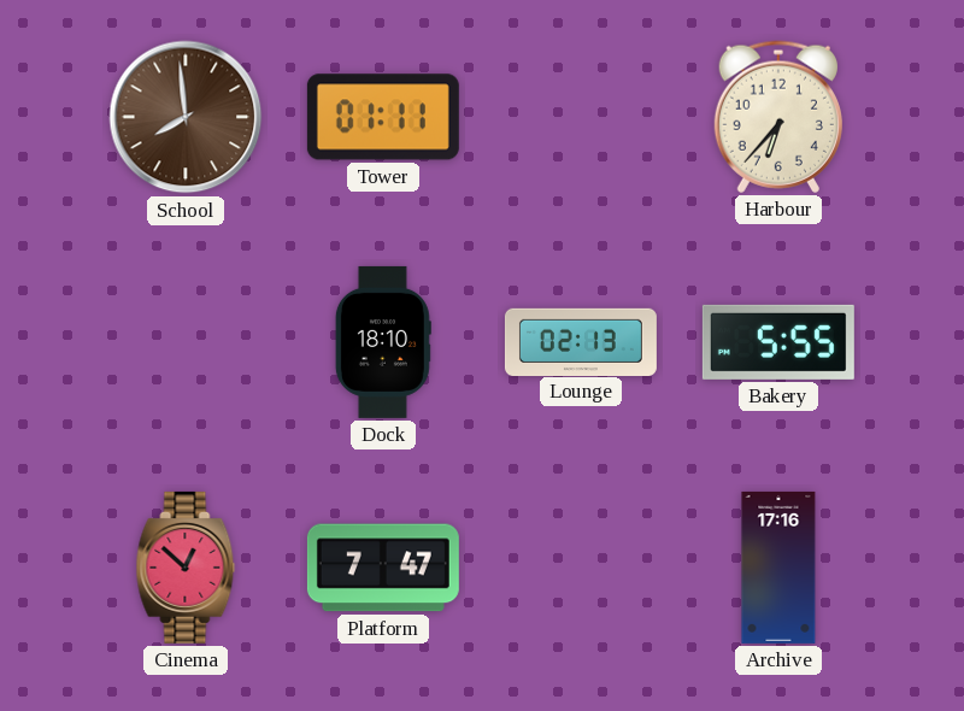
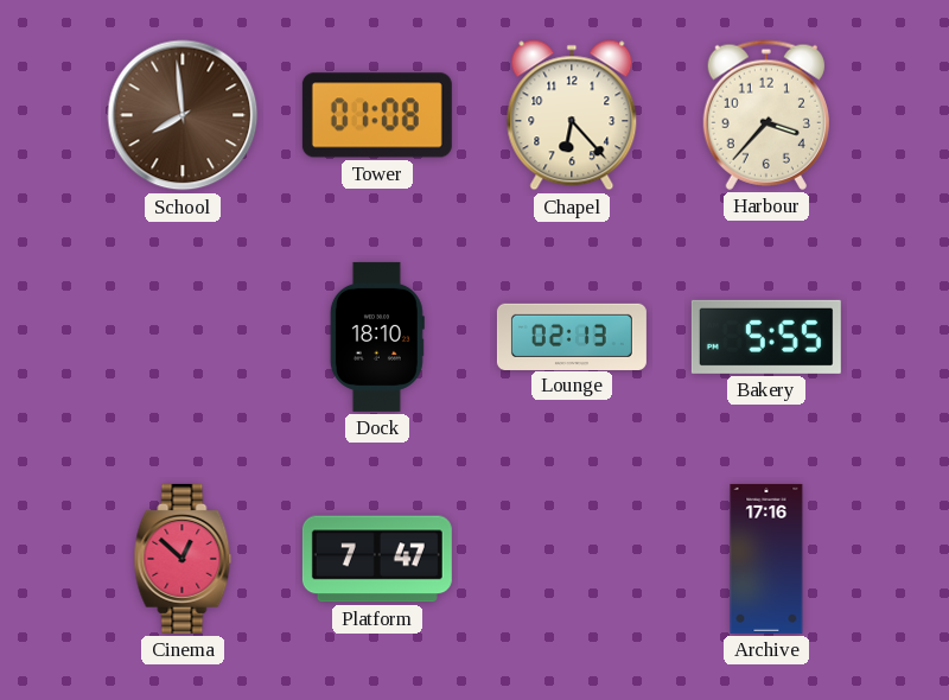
Tower: 01:11 -> 01:08
Chapel: none -> 6:23
Harbour: 6:37 -> 3:37
